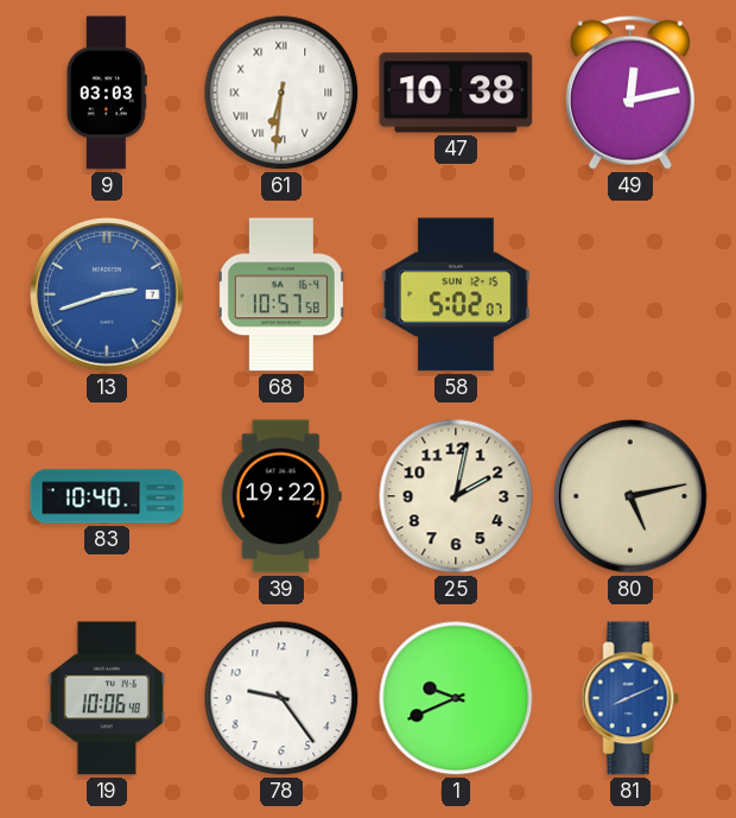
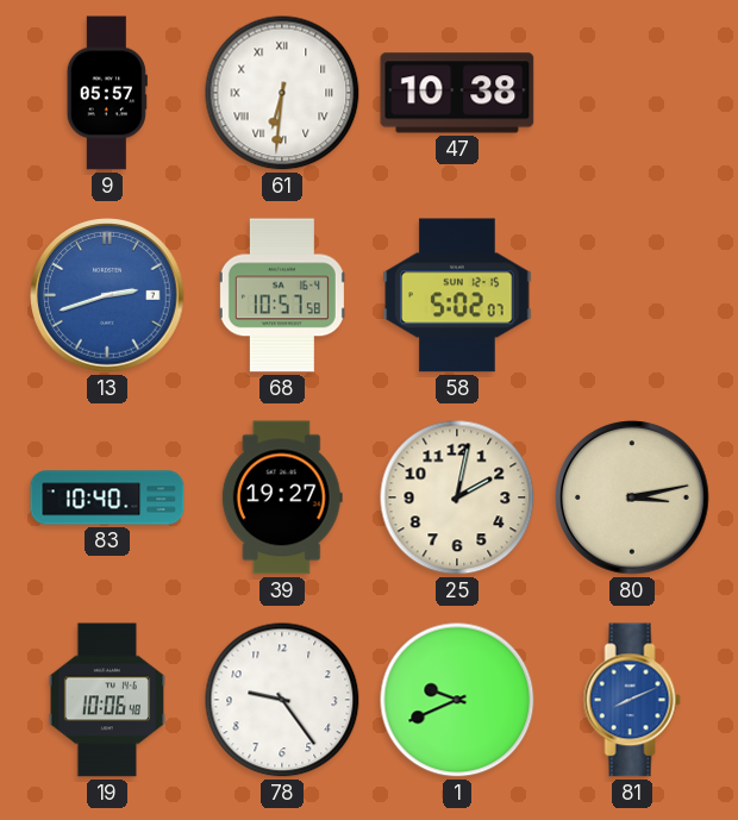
9: 03:03 -> 05:57
49: 12:13 -> none
39: 19:22 -> 19:27
80: 5:13 -> 3:13
